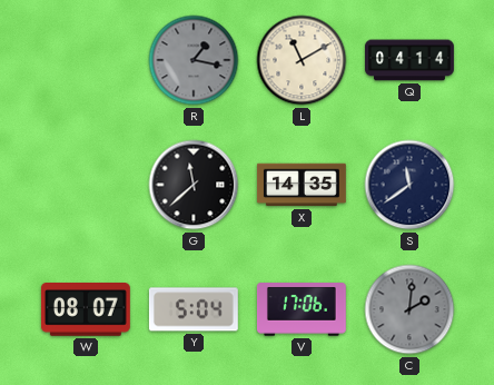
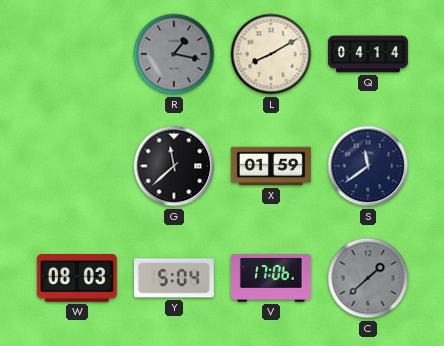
L: 11:10 -> 8:10
X: 14:35 -> 01:59
W: 08:07 -> 08:03
C: 2:01 -> 1:38
